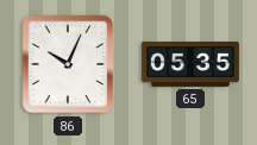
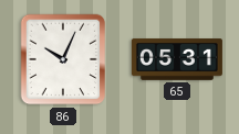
65: 05:35 -> 05:31
